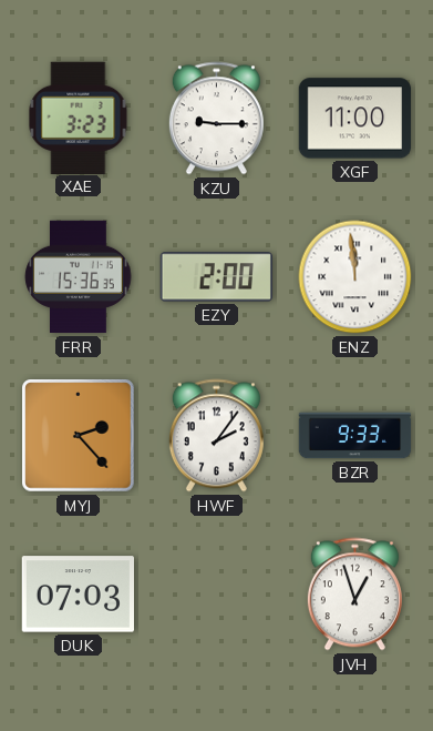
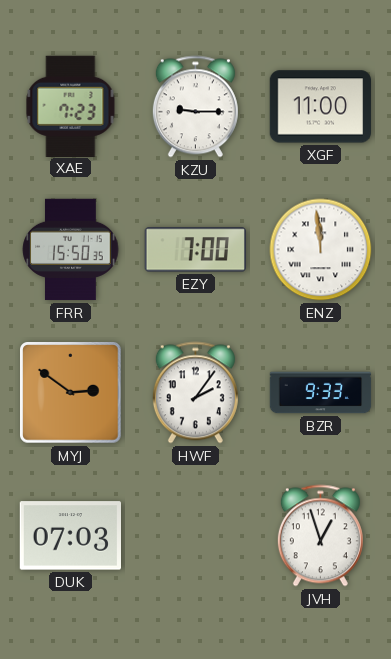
XAE: 3:23 -> 7:23
FRR: 15:36 -> 15:50
EZY: 2:00 -> 7:00
MYJ: 2:23 -> 2:51
